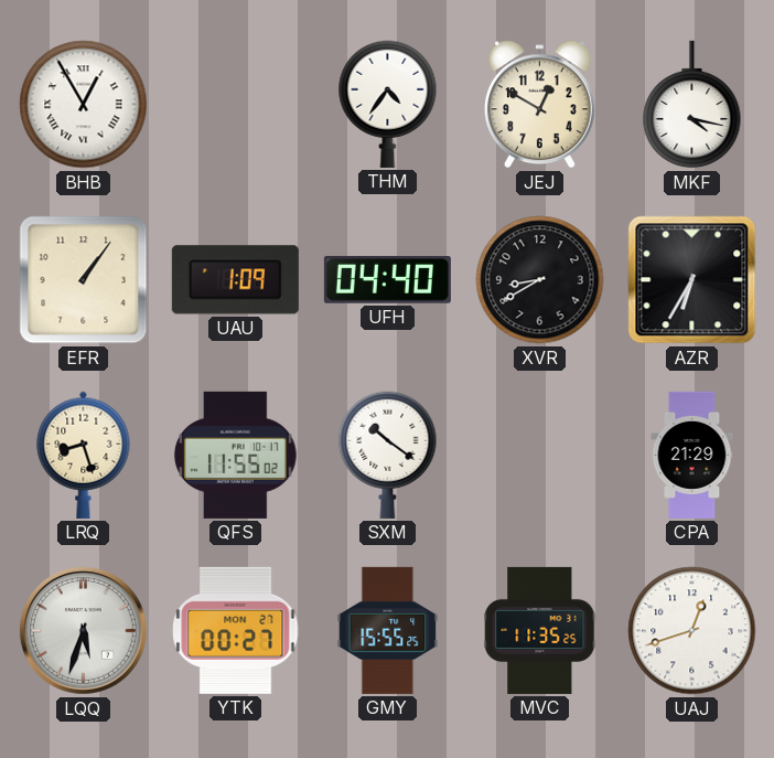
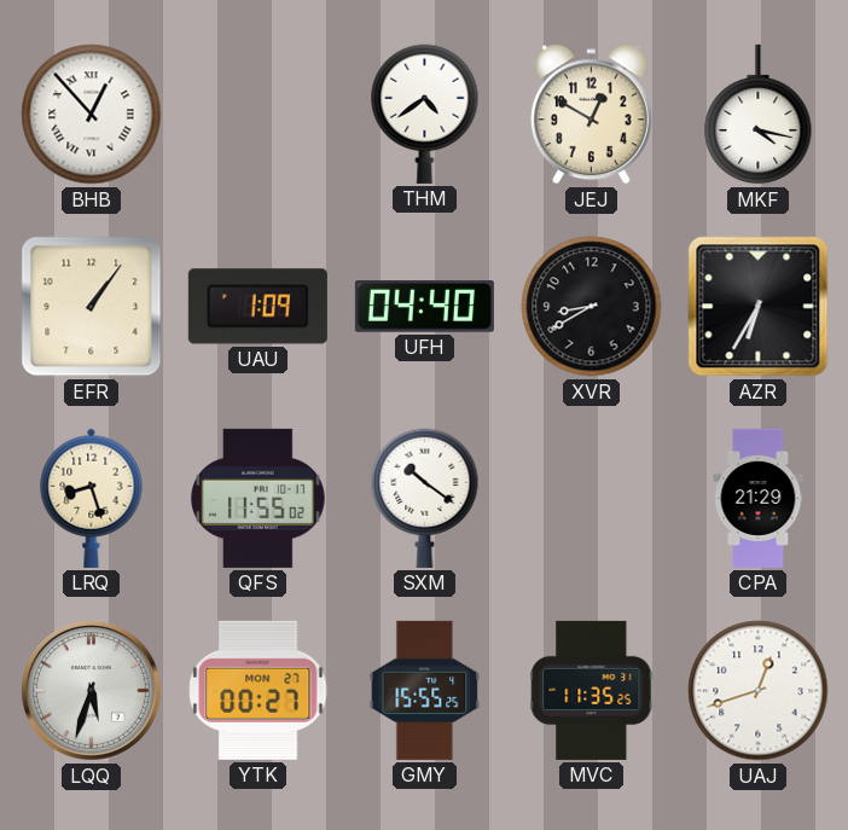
BHB: 12:55 -> 12:53
THM: 4:36 -> 4:39
